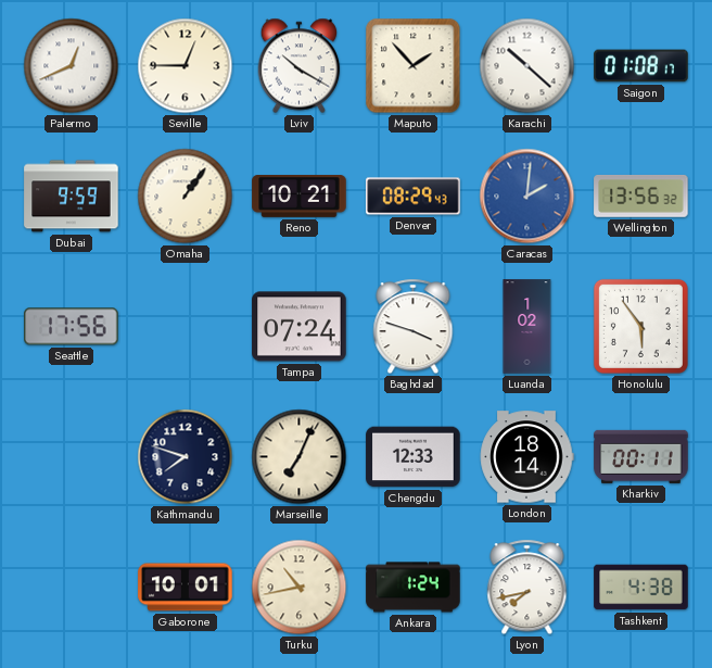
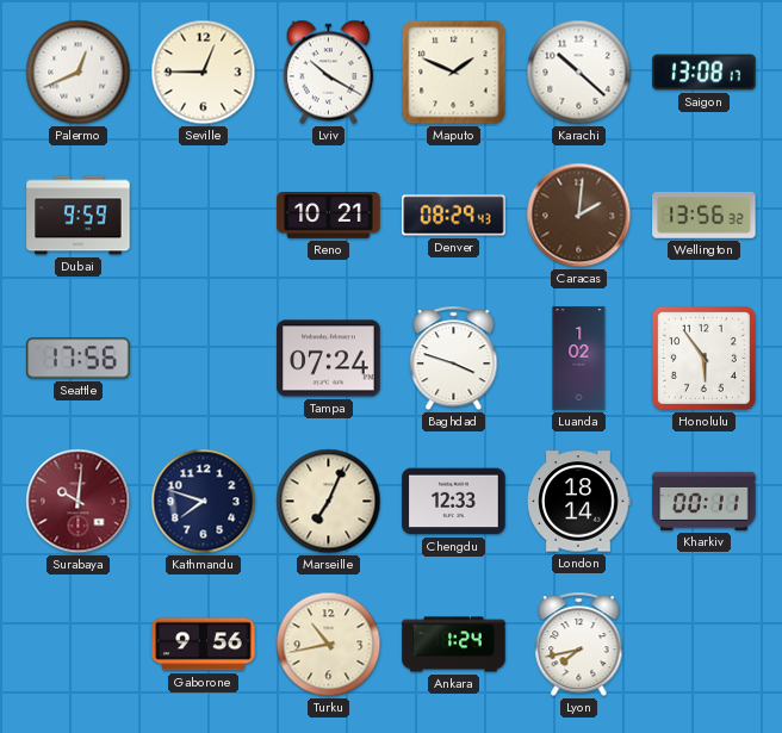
Maputo: 1:53 -> 1:49
Saigon: 01:08 -> 13:08
Omaha: 1:06 -> none
Caracas dial: blue -> brown
Surabaya: none -> 10:01
Gaborone: 10:01 -> 9:56
Tashkent: 4:38 -> none
